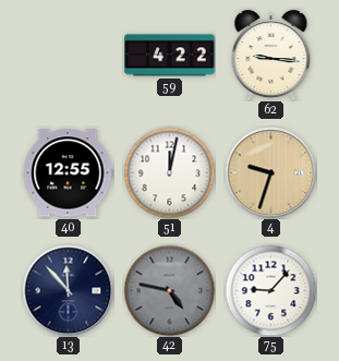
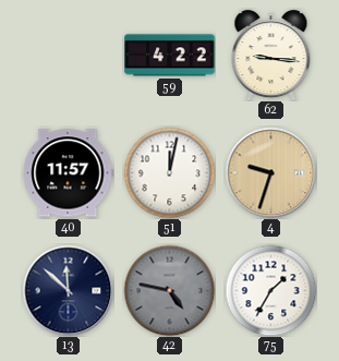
40: 12:55 -> 11:57
13: 11:53 -> 11:52
75: 9:07 -> 1:35
